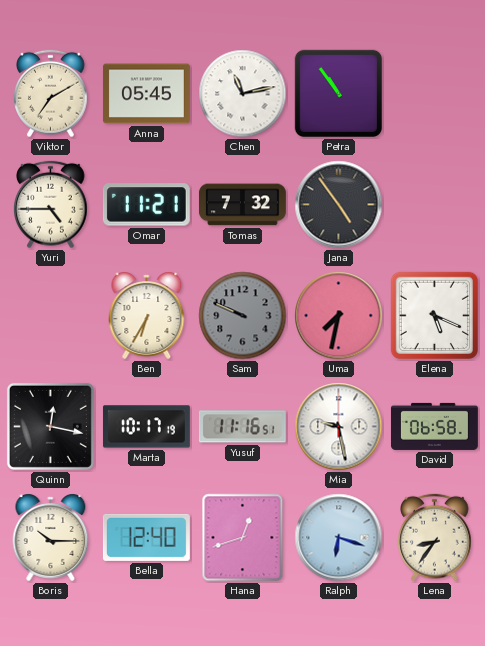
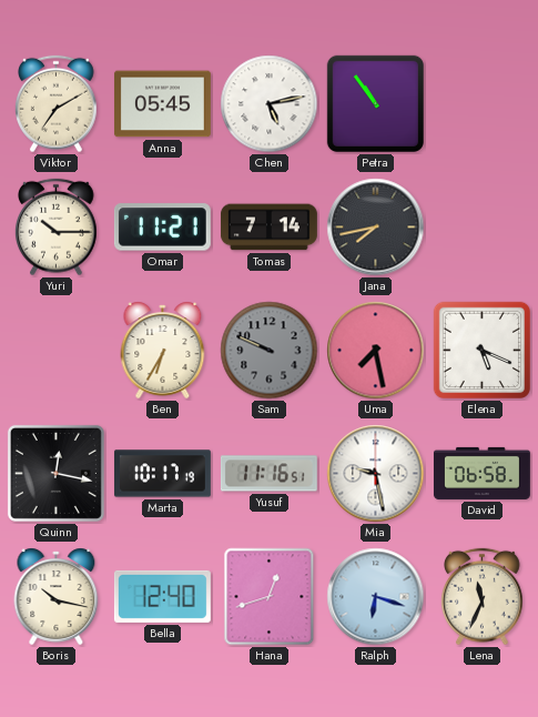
Chen: 11:13 -> 5:13
Yuri: 4:45 -> 10:15
Tomas: 7:32 -> 7:14
Jana: 4:54 -> 7:43
Uma: 7:32 -> 7:28
Boris: 10:15 -> 10:17
Lena: 8:36 -> 11:34
